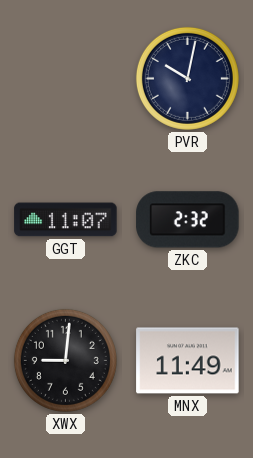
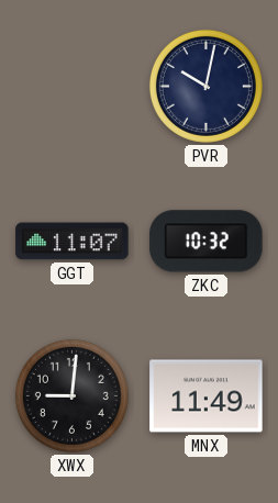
ZKC: 2:32 -> 10:32
